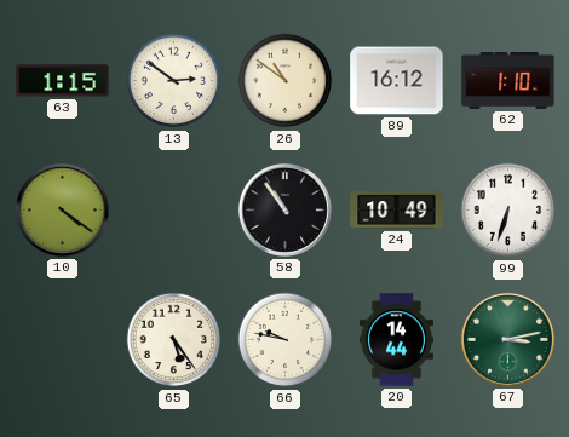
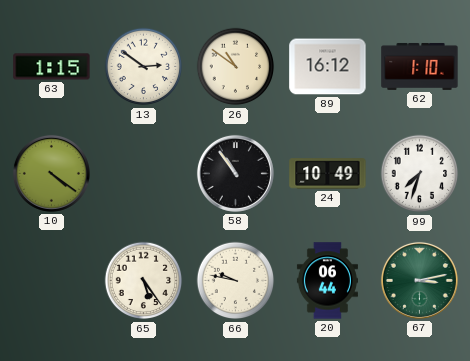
99: 6:33 -> 7:33
20: 14:44 -> 06:44
